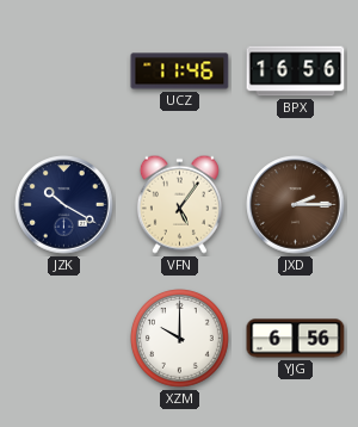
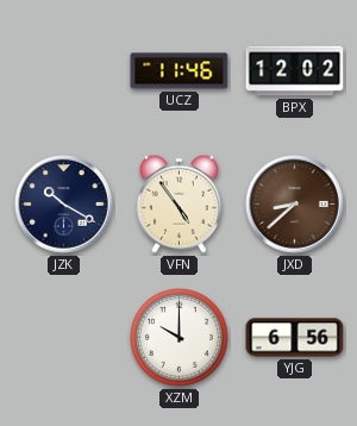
BPX: 16:56 -> 12:02
VFN: 5:06 -> 4:54
JXD: 2:15 -> 8:38
